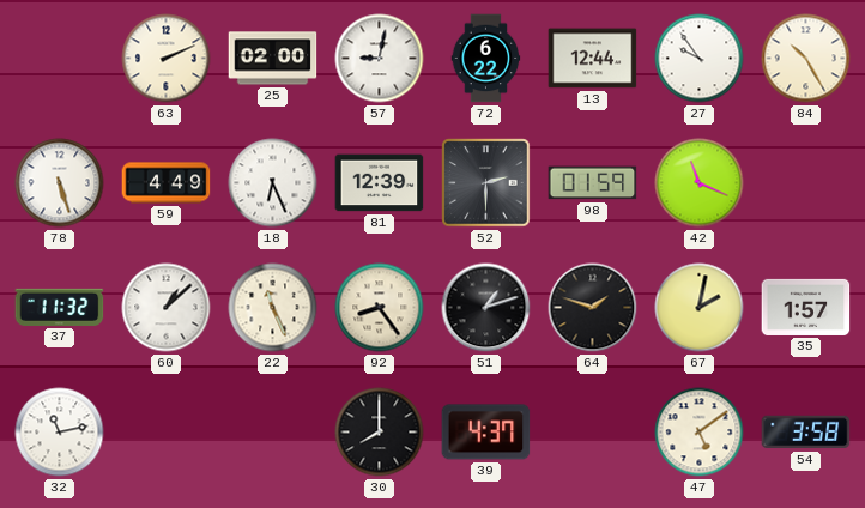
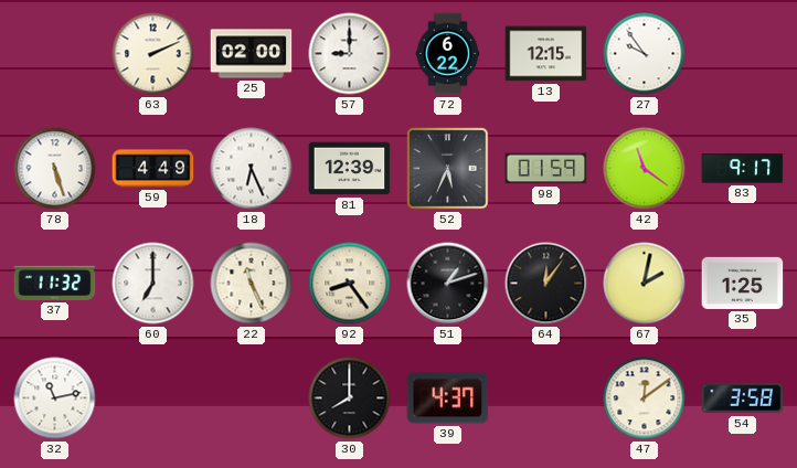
57: 9:02 -> 9:00
13: 12:44 -> 12:15
84: 10:25 -> none
52: 2:30 -> 5:34
42: 11:19 -> 11:21
83: none -> 9:17
60: 1:08 -> 7:00
64: 1:48 -> 12:06
35: 1:57 -> 1:25
47: 5:09 -> 12:09
